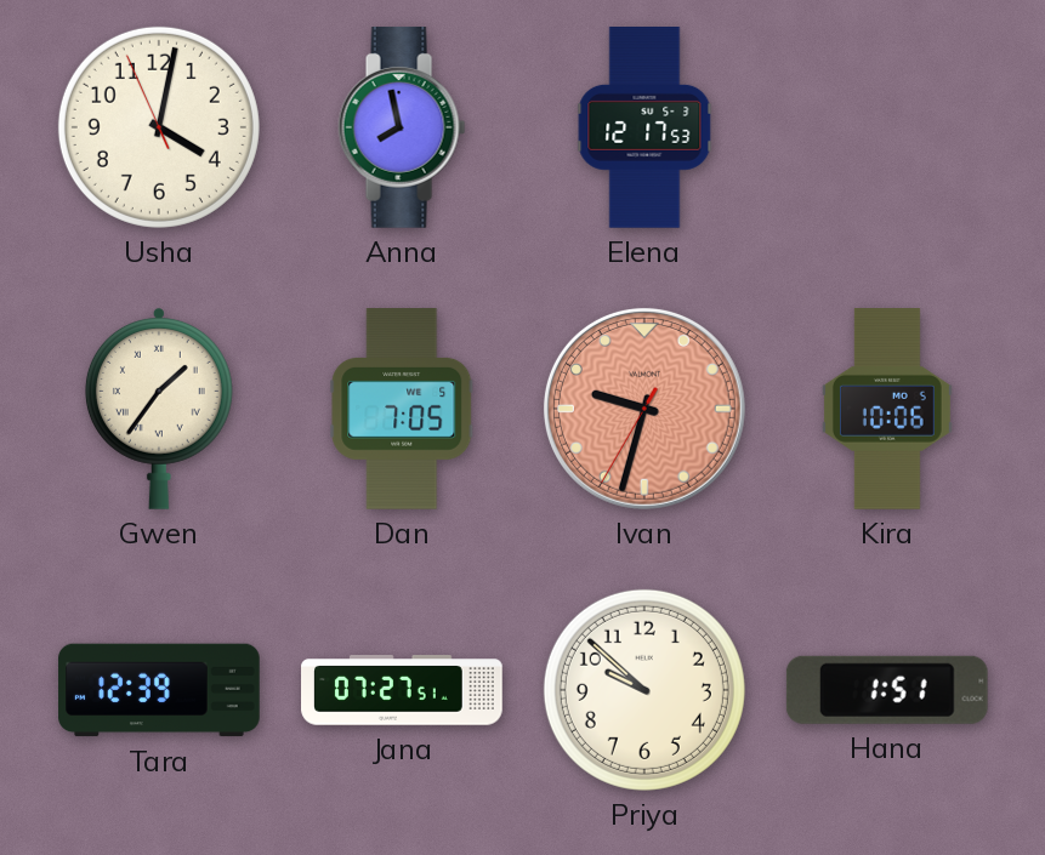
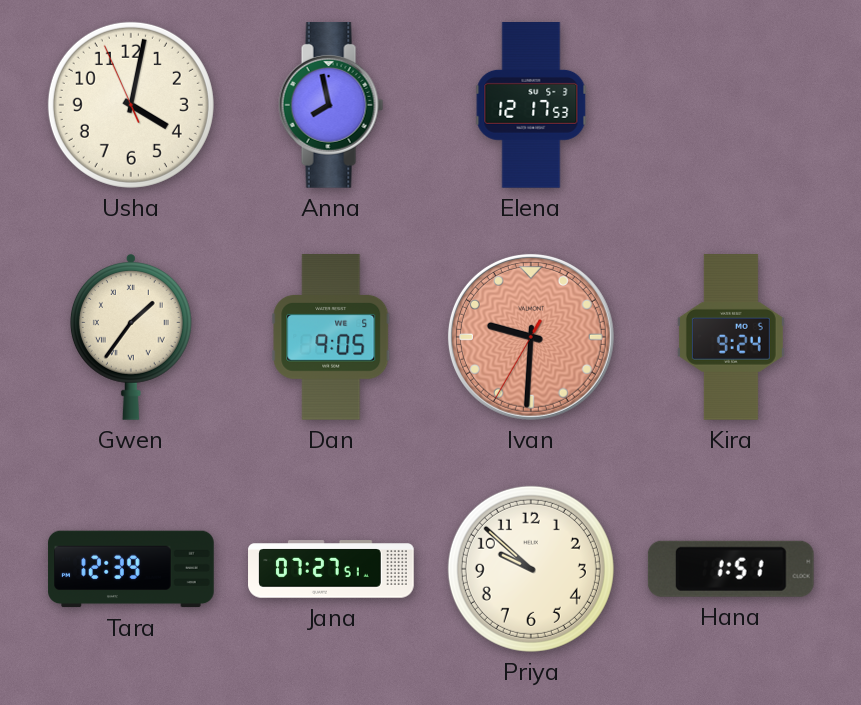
Dan: 7:05 -> 9:05
Ivan: 9:32 -> 9:30
Kira: 10:06 -> 9:24
